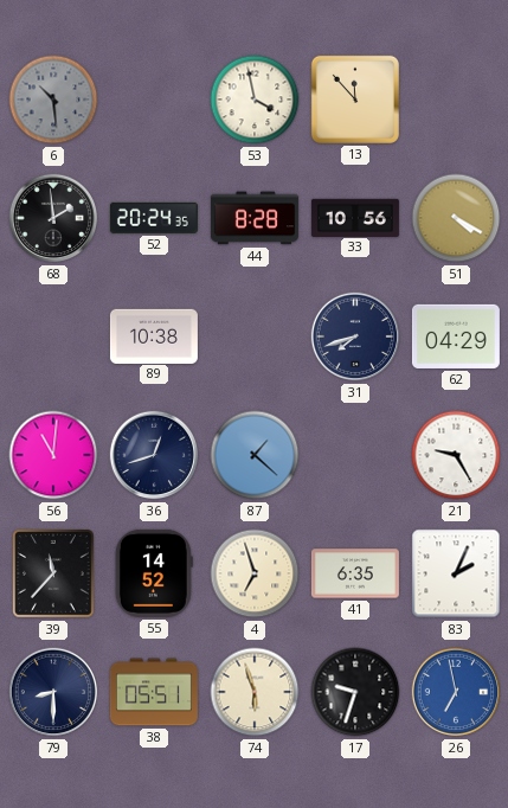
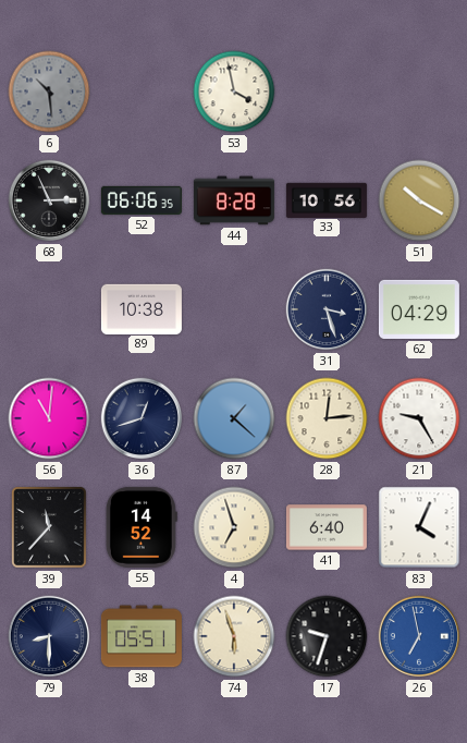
13: 11:53 -> none
68: 1:59 -> 2:56
52: 20:24 -> 06:06
51: 4:20 -> 10:20
31: 7:42 -> 3:27
28: none -> 12:14
41: 6:35 -> 6:40
83: 2:04 -> 4:04
